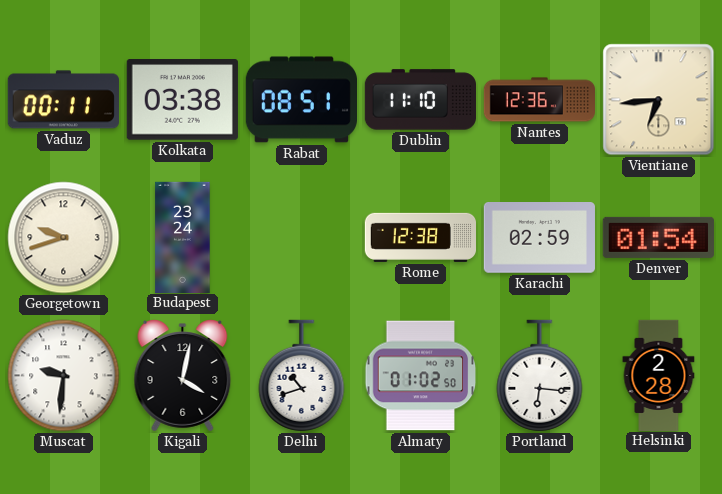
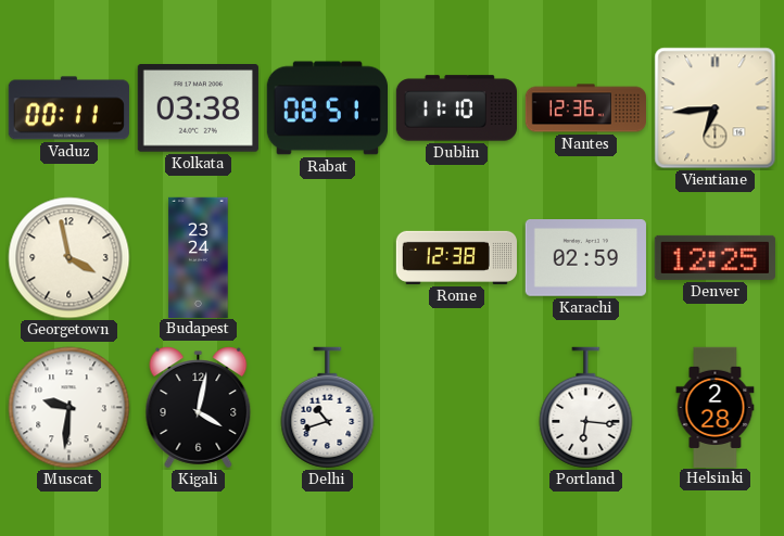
Georgetown: 9:42 -> 3:58
Denver: 01:54 -> 12:25
Almaty: 01:02 -> none
